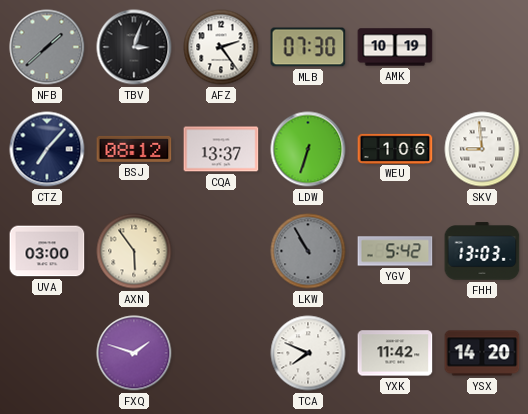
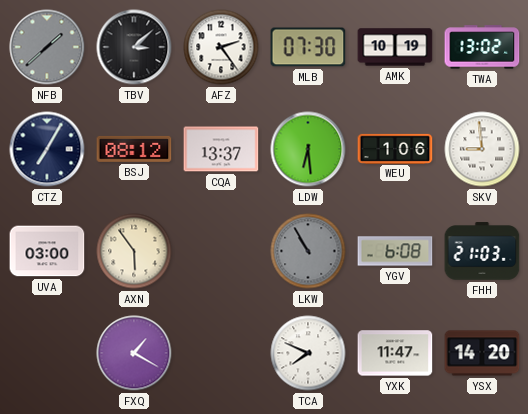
TBV: 3:03 -> 3:08
TWA: none -> 13:02
CTZ: 7:07 -> 7:05
LDW: 6:33 -> 6:29
YGV: 5:42 -> 6:08
FHH: 13:03 -> 21:03
FXQ: 1:48 -> 1:20
YXK: 11:42 -> 11:47
